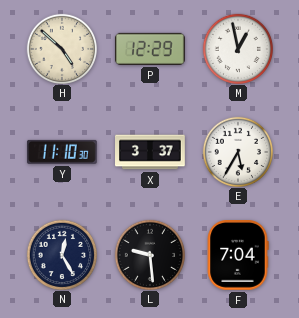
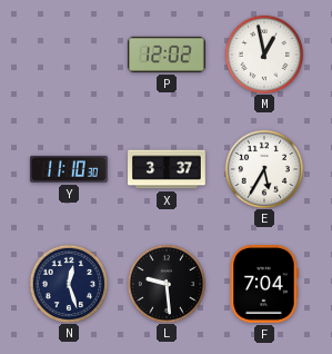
H: 4:52 -> none
P: 12:29 -> 12:02
N: 12:25 -> 12:27
